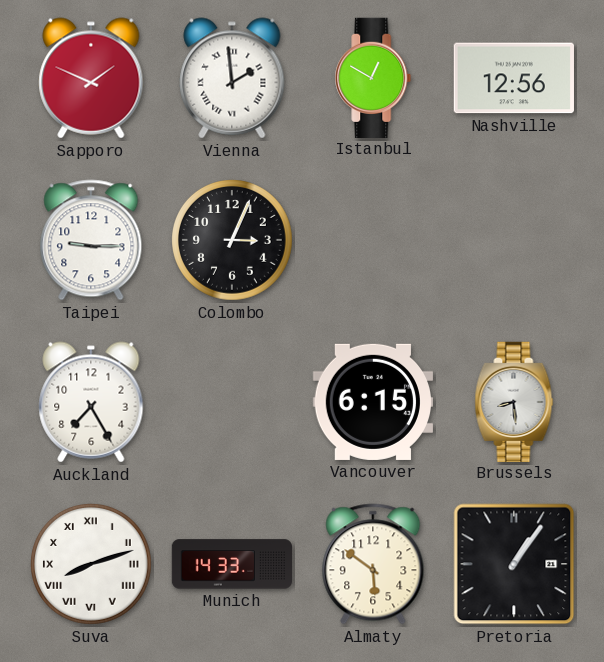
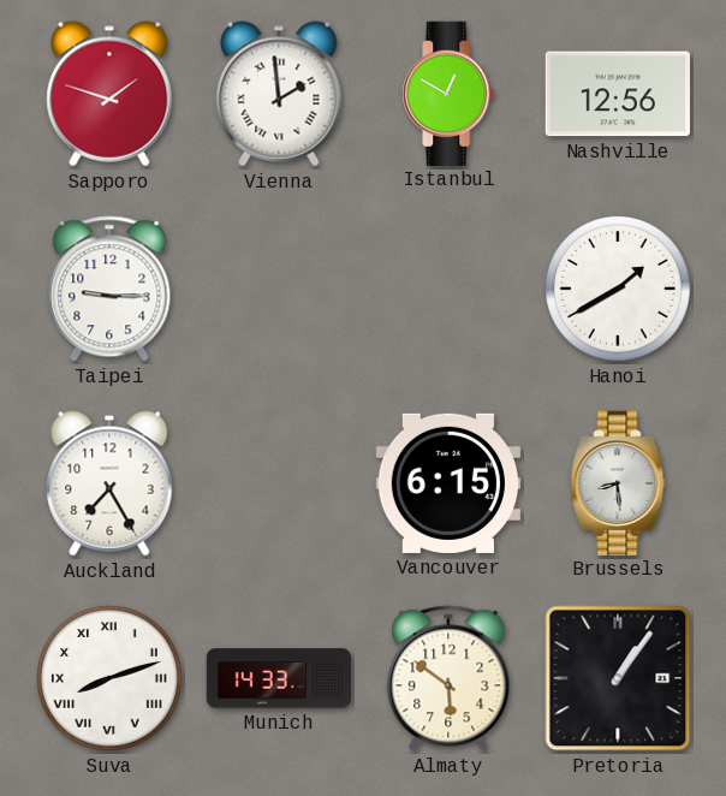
Sapporo: 1:49 -> 1:48
Colombo: 3:04 -> none
Hanoi: none -> 1:40
